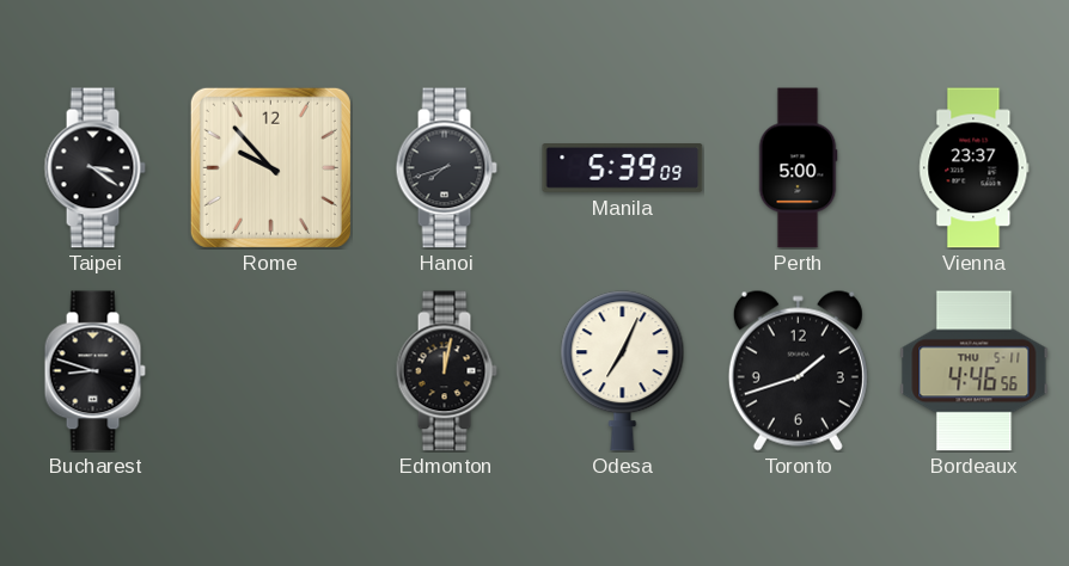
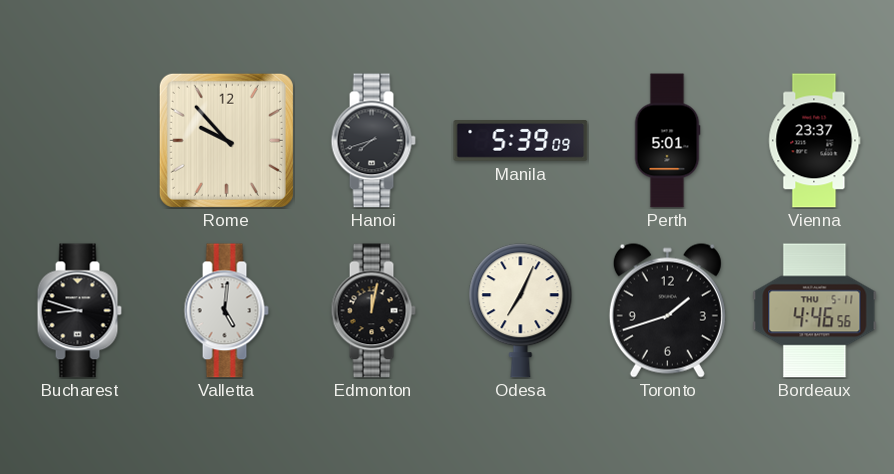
Taipei: 3:21 -> none
Perth: 5:00 -> 5:01
Valletta: none -> 5:01
